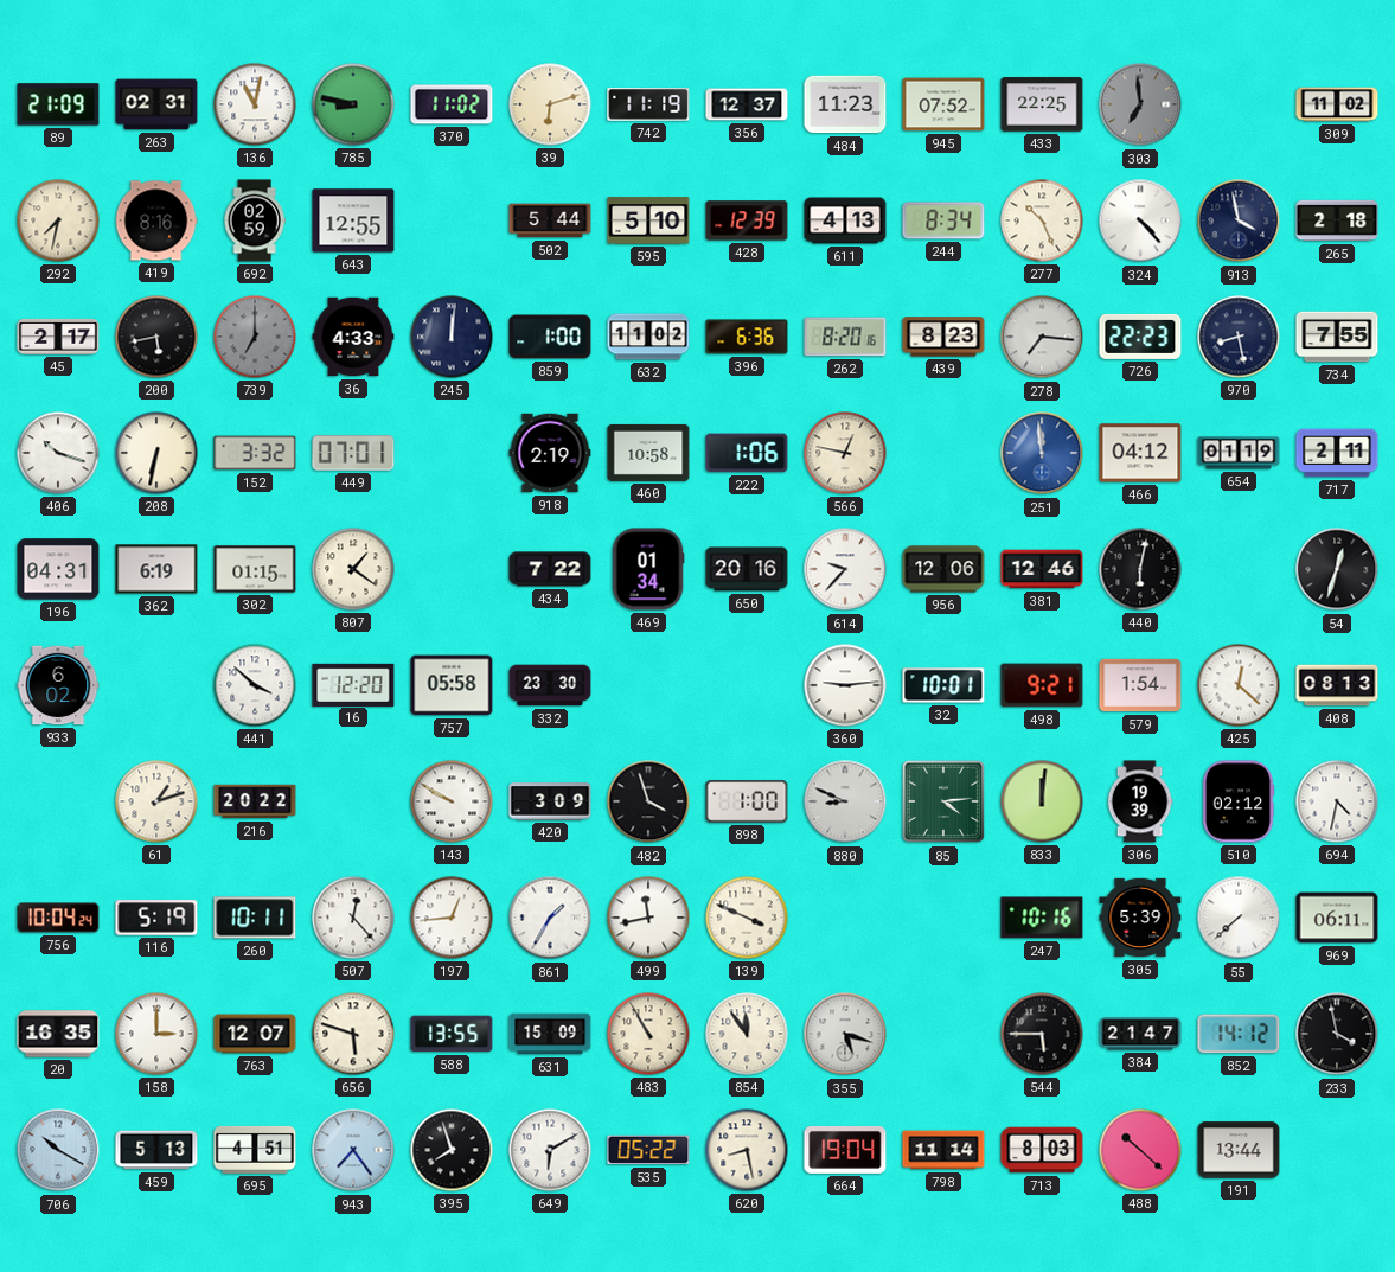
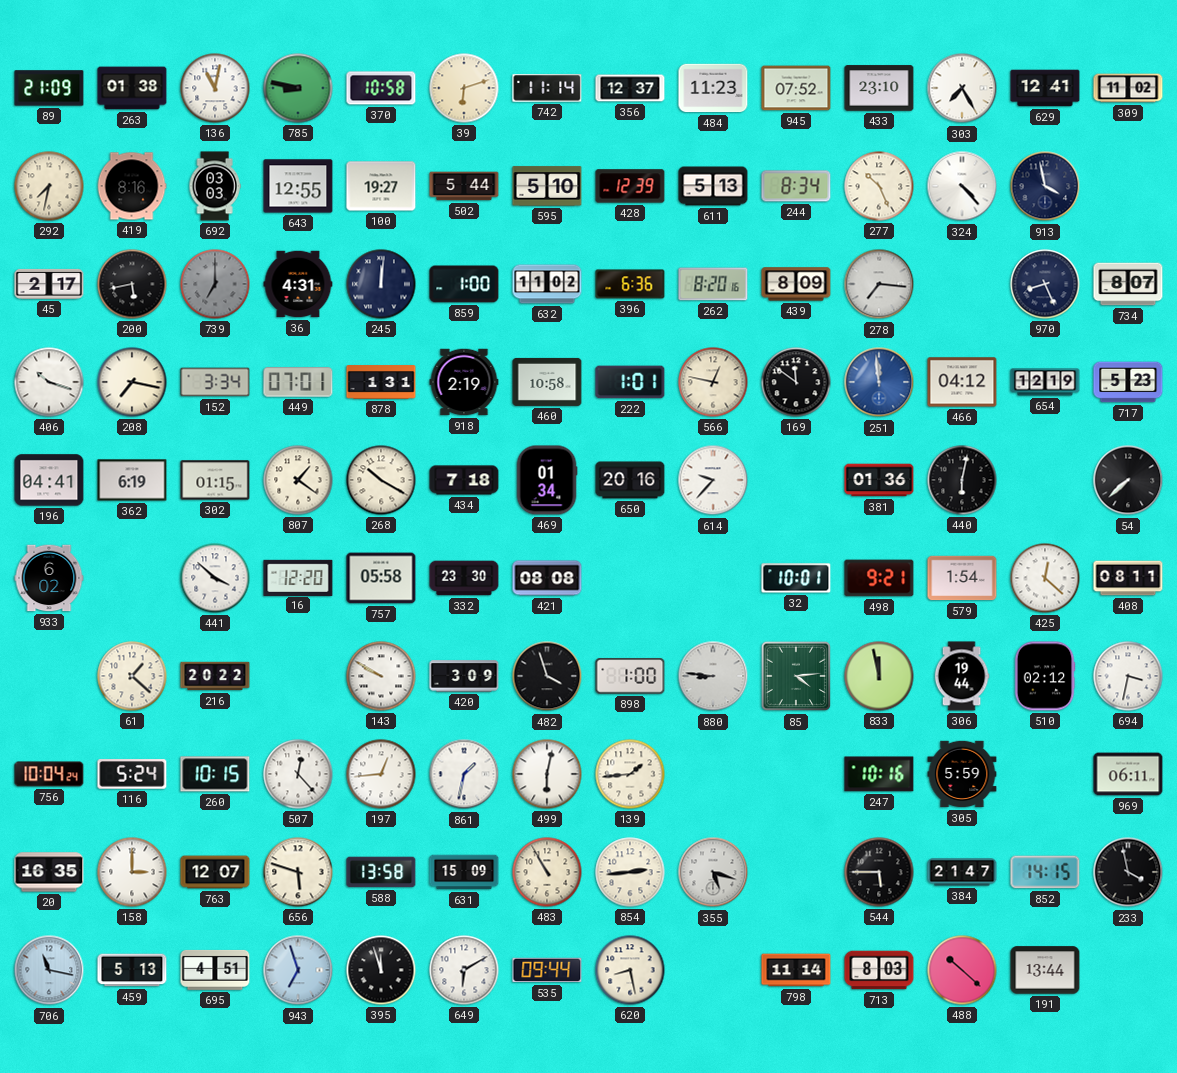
263: 02:31 -> 01:38
370: 11:02 -> 10:58
742: 11:19 -> 11:14
433: 22:25 -> 23:10
303: 6:59 -> 7:25
303 dial: grey -> white
629: none -> 12:41
692: 02:59 -> 03:03
100: none -> 19:27
611: 4:13 -> 5:13
265: 2:18 -> none
36: 4:33 -> 4:31
439: 8:23 -> 8:09
726: 22:23 -> none
970: 8:28 -> 8:26
734: 7:55 -> 8:07
208: 6:32 -> 7:17
152: 3:32 -> 3:34
878: none -> 1:31
222: 1:06 -> 1:01
169: none -> 11:51
654: 01:19 -> 12:19
717: 2:11 -> 5:23
196: 04:31 -> 04:41
268: none -> 10:20
434: 7:22 -> 7:18
956: 12:06 -> none
381: 12:46 -> 01:36
54: 12:33 -> 7:38
421: none -> 08:08
360: 9:14 -> none
408: 08:13 -> 08:11
61: 1:12 -> 1:22
880: 8:49 -> 8:46
833: 12:01 -> 11:58
306: 19:39 -> 19:44
694: 4:32 -> 3:32
116: 5:19 -> 5:24
260: 10:11 -> 10:15
861: 1:35 -> 1:32
499: 11:43 -> 6:02
139: 3:49 -> 1:44
305: 5:39 -> 5:59
55: 7:38 -> none
588: 13:55 -> 13:58
854: 11:54 -> 2:44
852: 14:12 -> 14:15
706: 10:20 -> 11:17
943: 7:24 -> 6:57
395: 7:57 -> 11:57
535: 05:22 -> 09:44
664: 19:04 -> none
